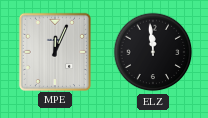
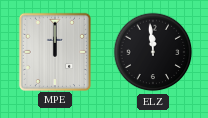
MPE: 12:04 -> 12:00
